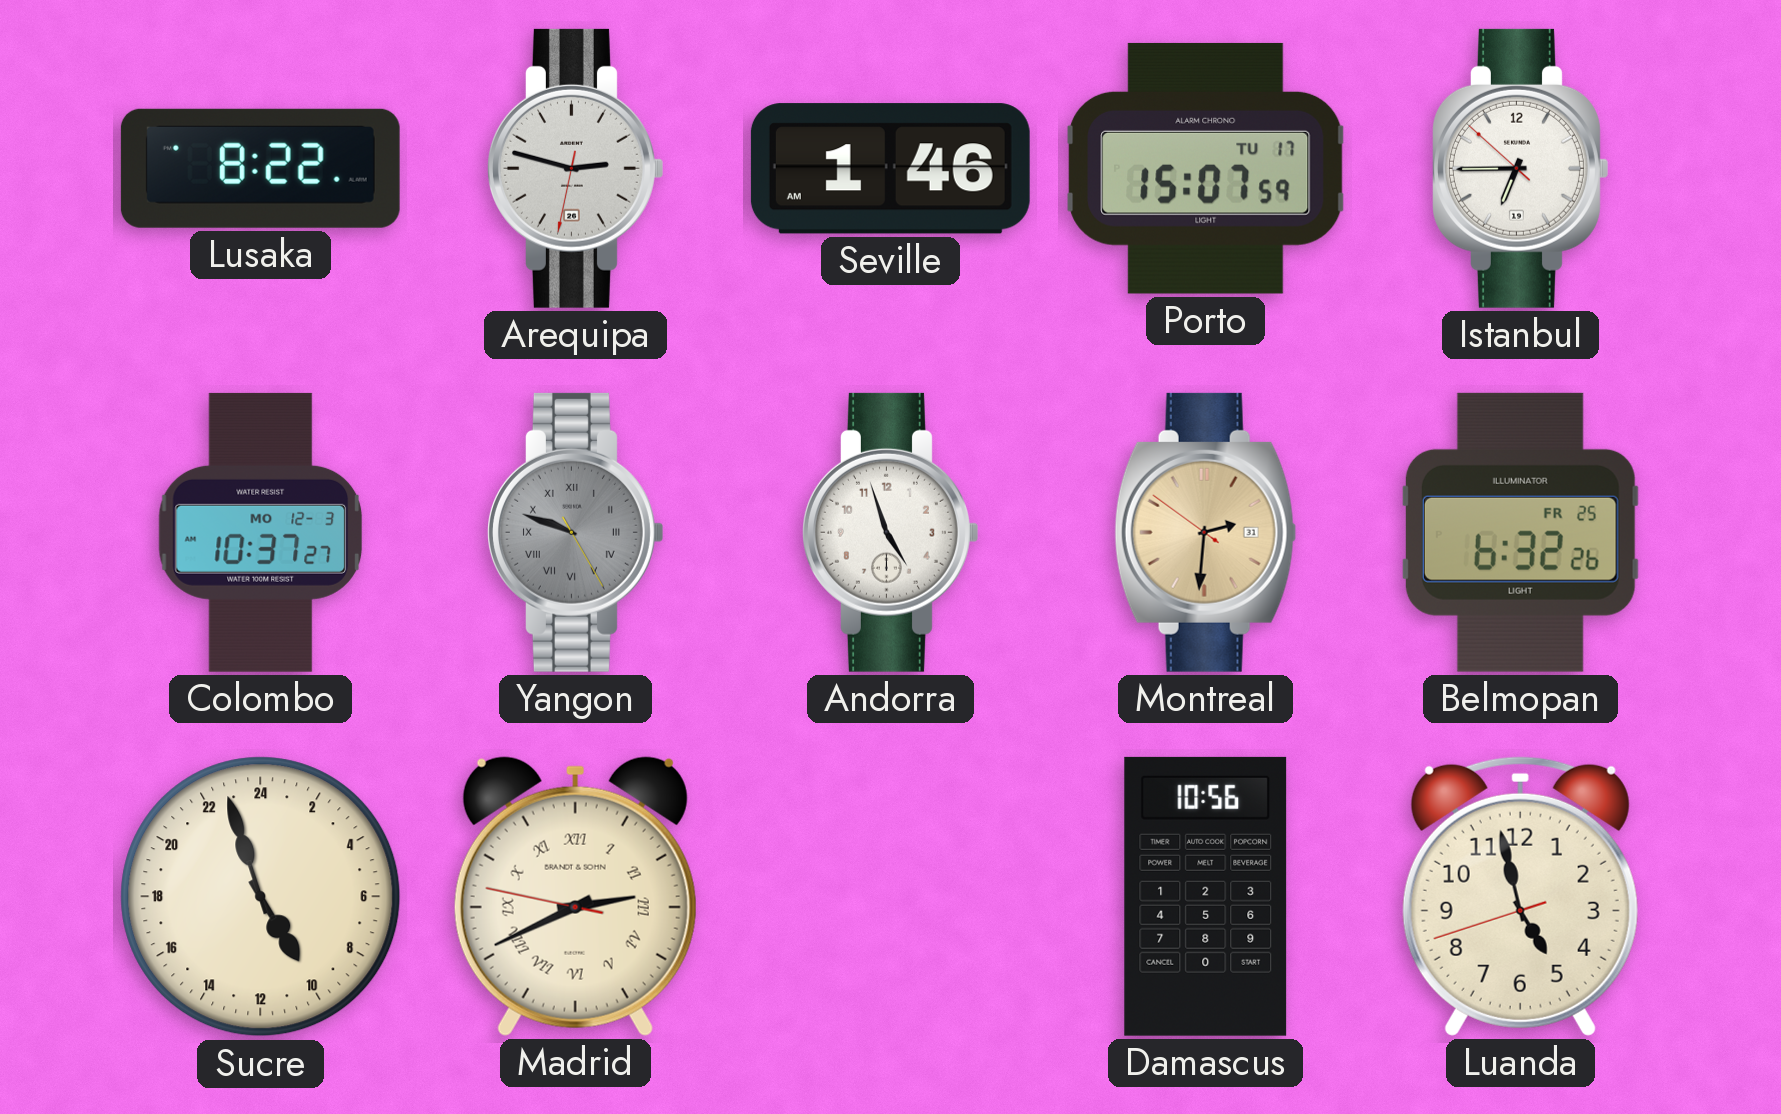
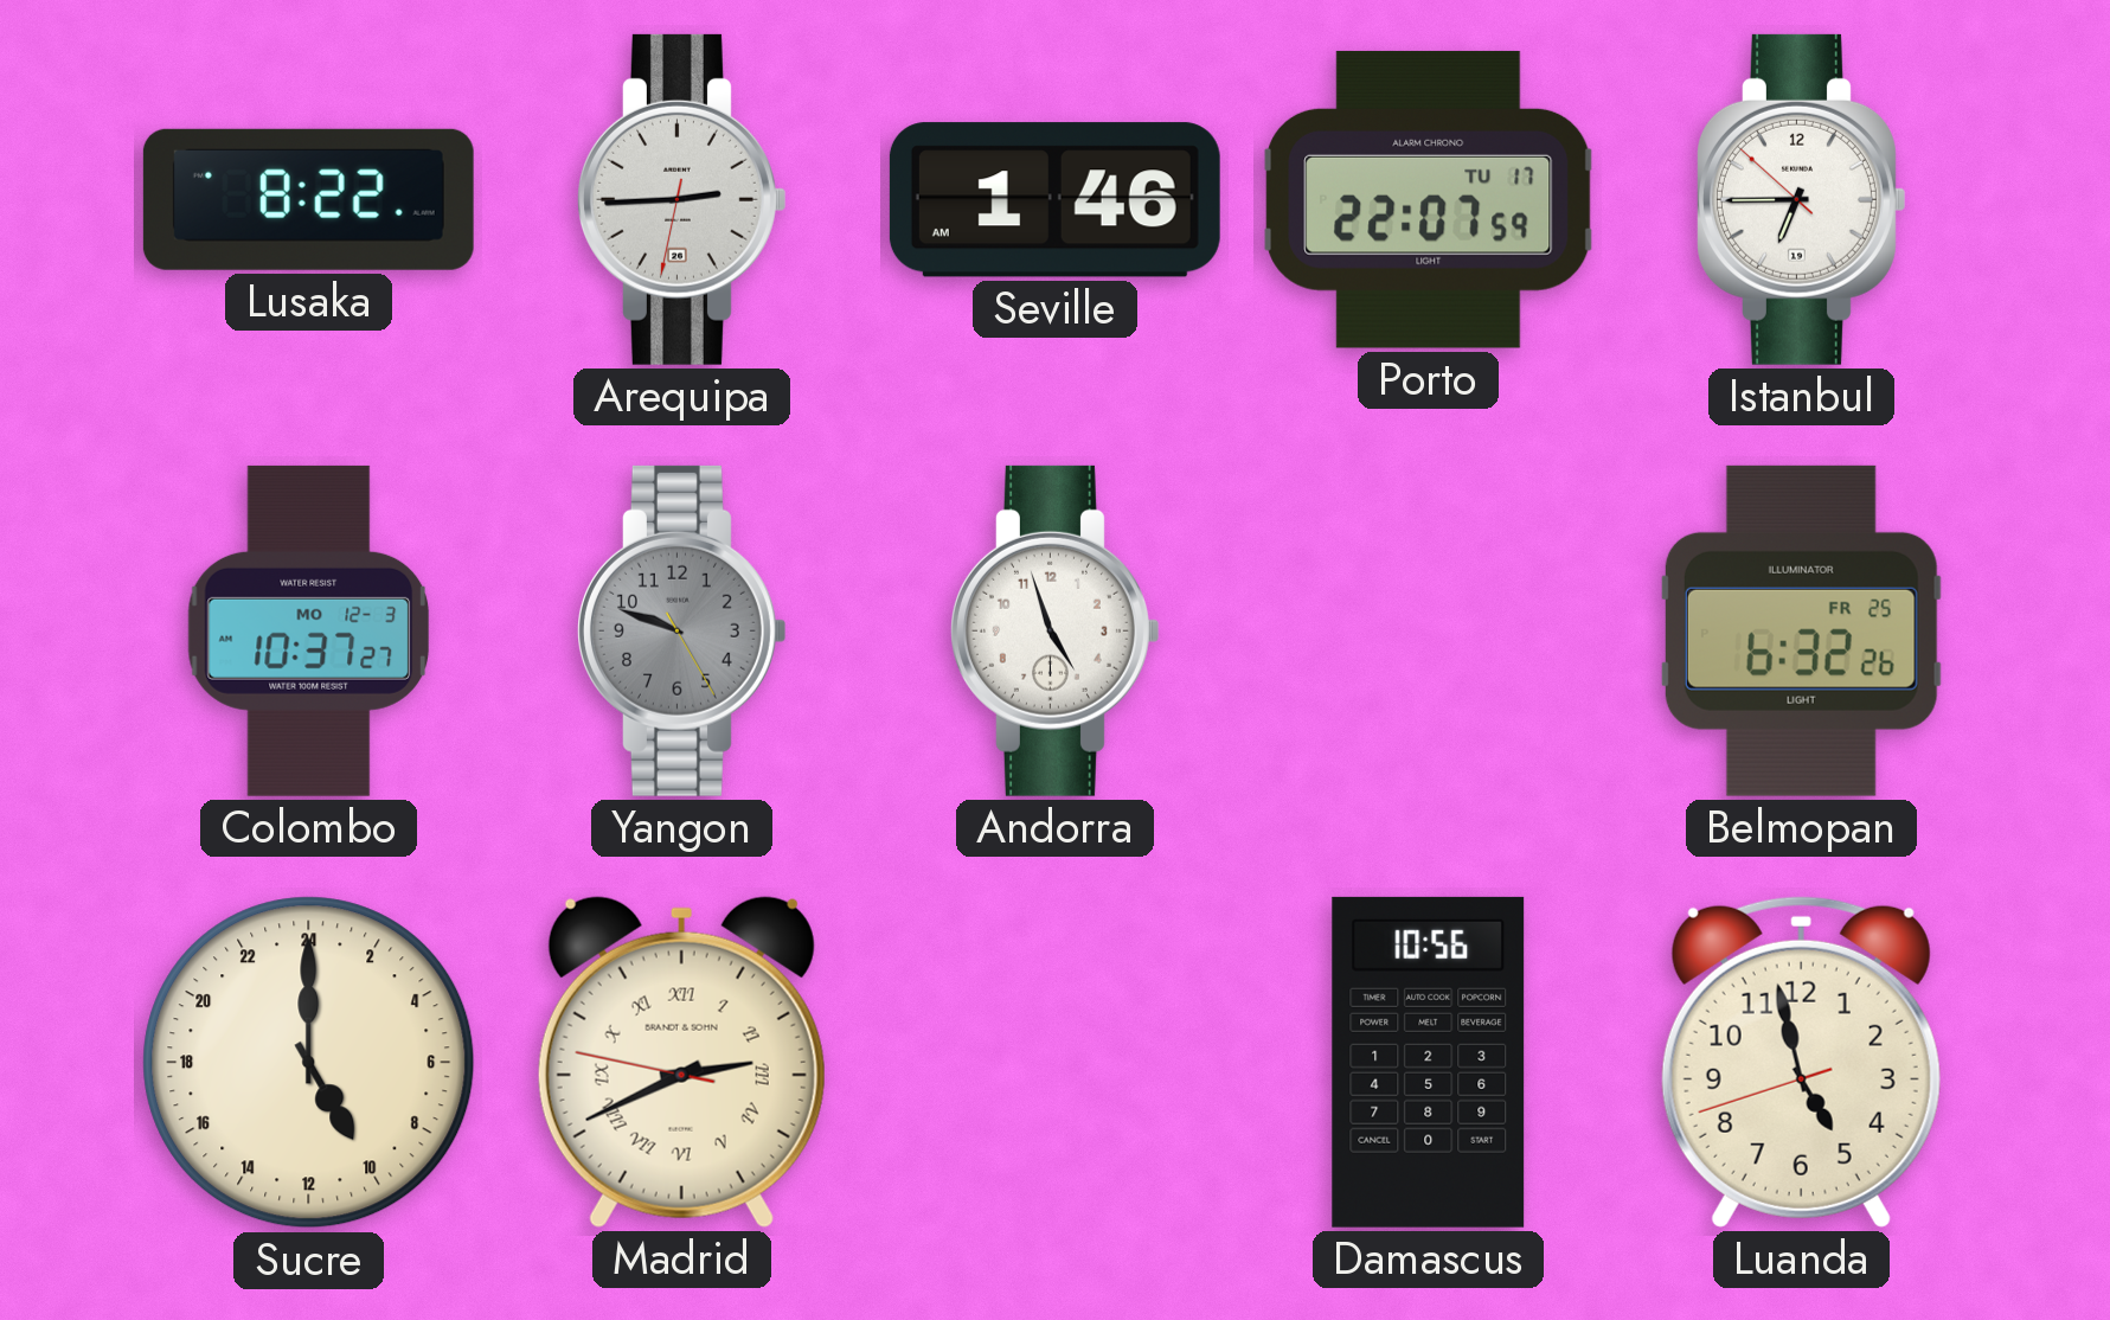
Arequipa: 2:47 -> 2:44
Porto: 15:07 -> 22:07
Yangon numerals: Roman -> Arabic
Montreal: 2:30 -> none
Sucre: 9:57 -> 10:00
